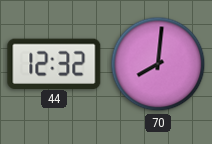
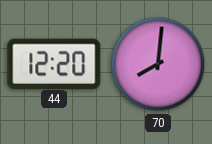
44: 12:32 -> 12:20
